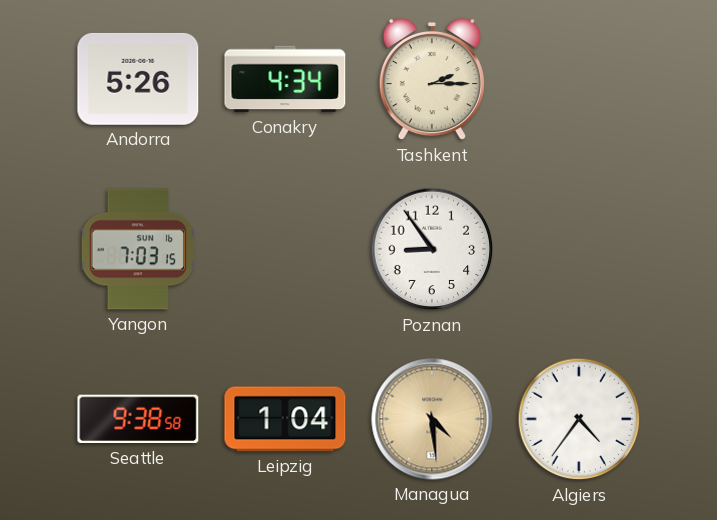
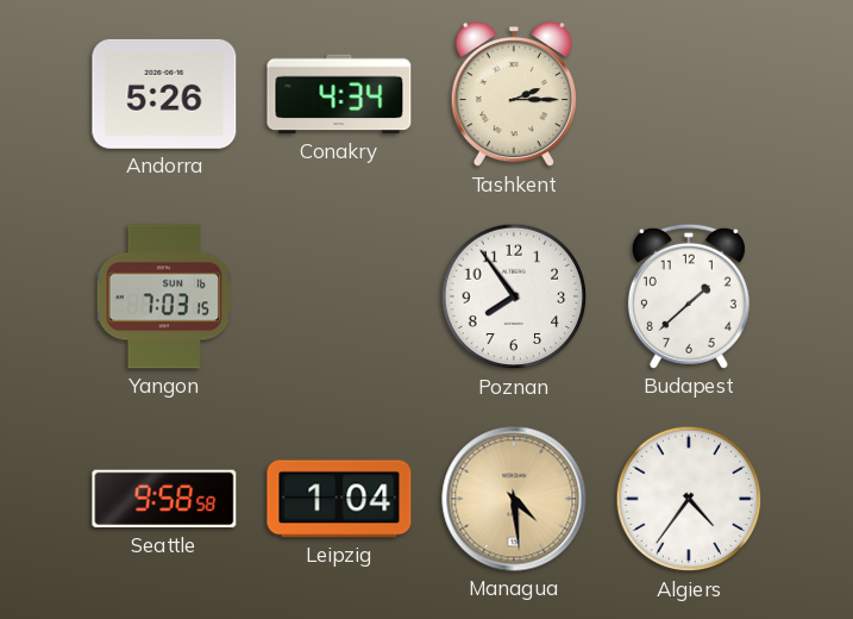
Poznan: 8:54 -> 7:54
Budapest: none -> 1:38
Seattle: 9:38 -> 9:58
